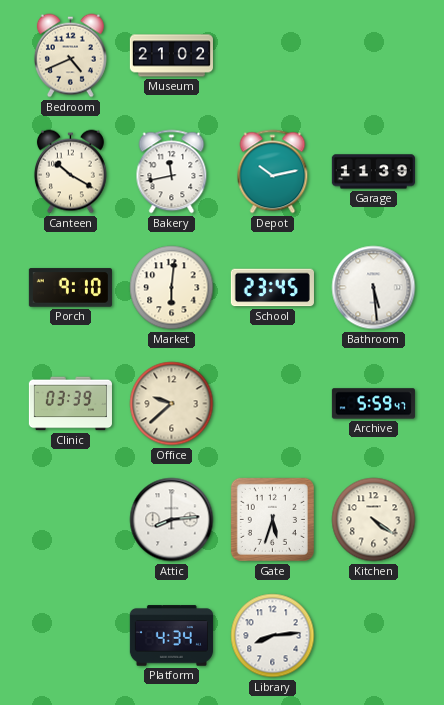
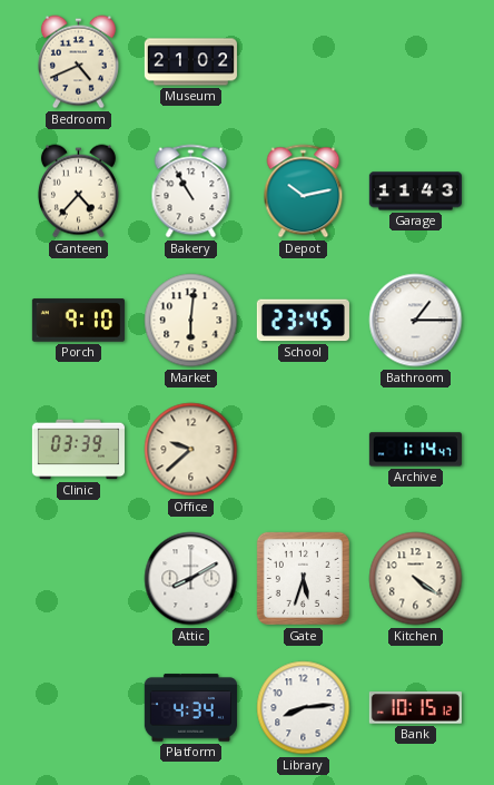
Canteen: 10:20 -> 4:37
Bakery: 11:43 -> 10:55
Garage: 11:39 -> 11:43
Bathroom: 5:29 -> 1:15
Archive: 5:59 -> 1:14
Attic: 8:14 -> 8:10
Bank: none -> 10:15
